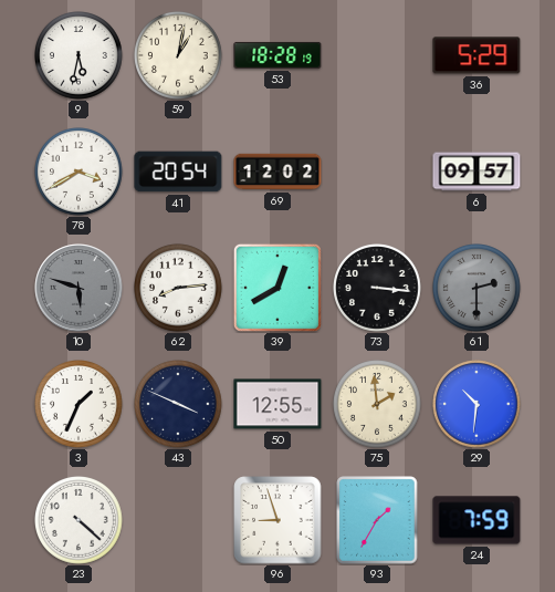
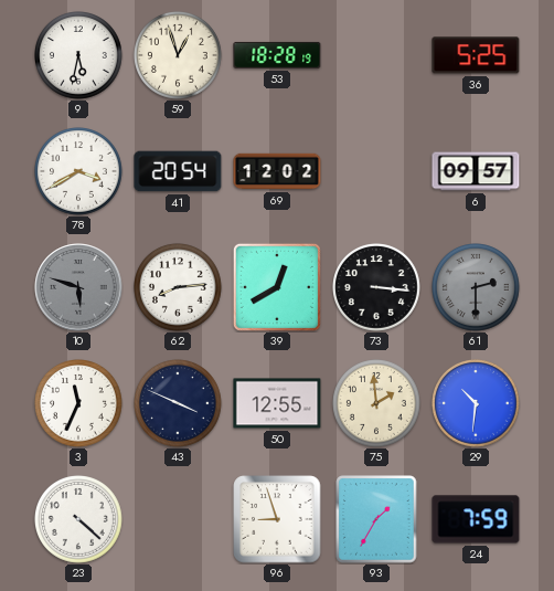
59: 1:02 -> 12:57
36: 5:29 -> 5:25
3: 1:34 -> 11:34
